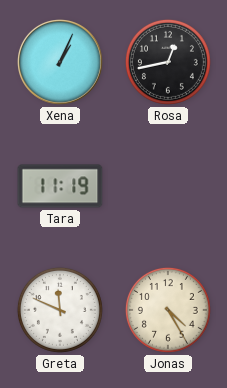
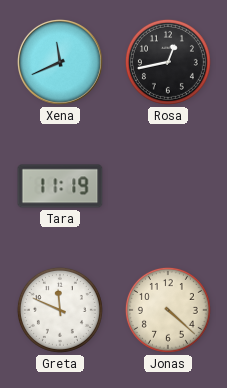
Xena: 1:04 -> 11:41
Jonas: 4:25 -> 4:22
